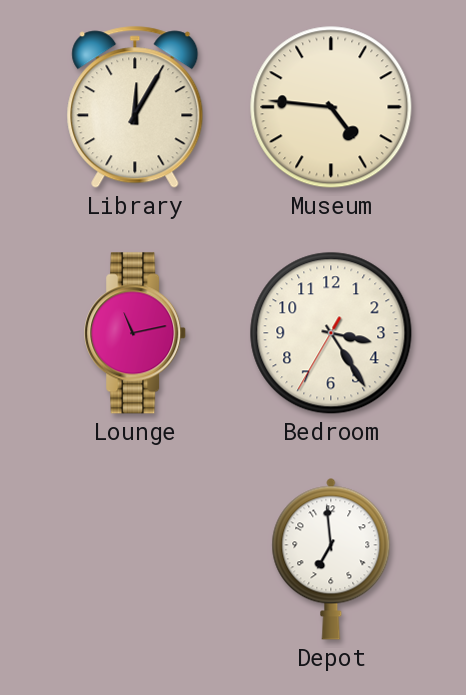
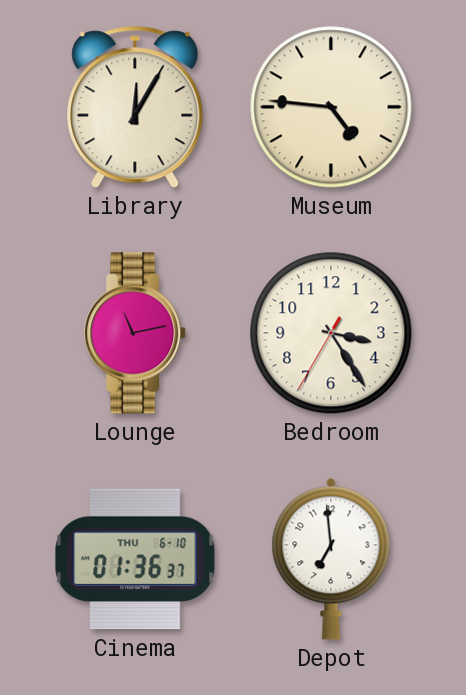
Cinema: none -> 01:36
